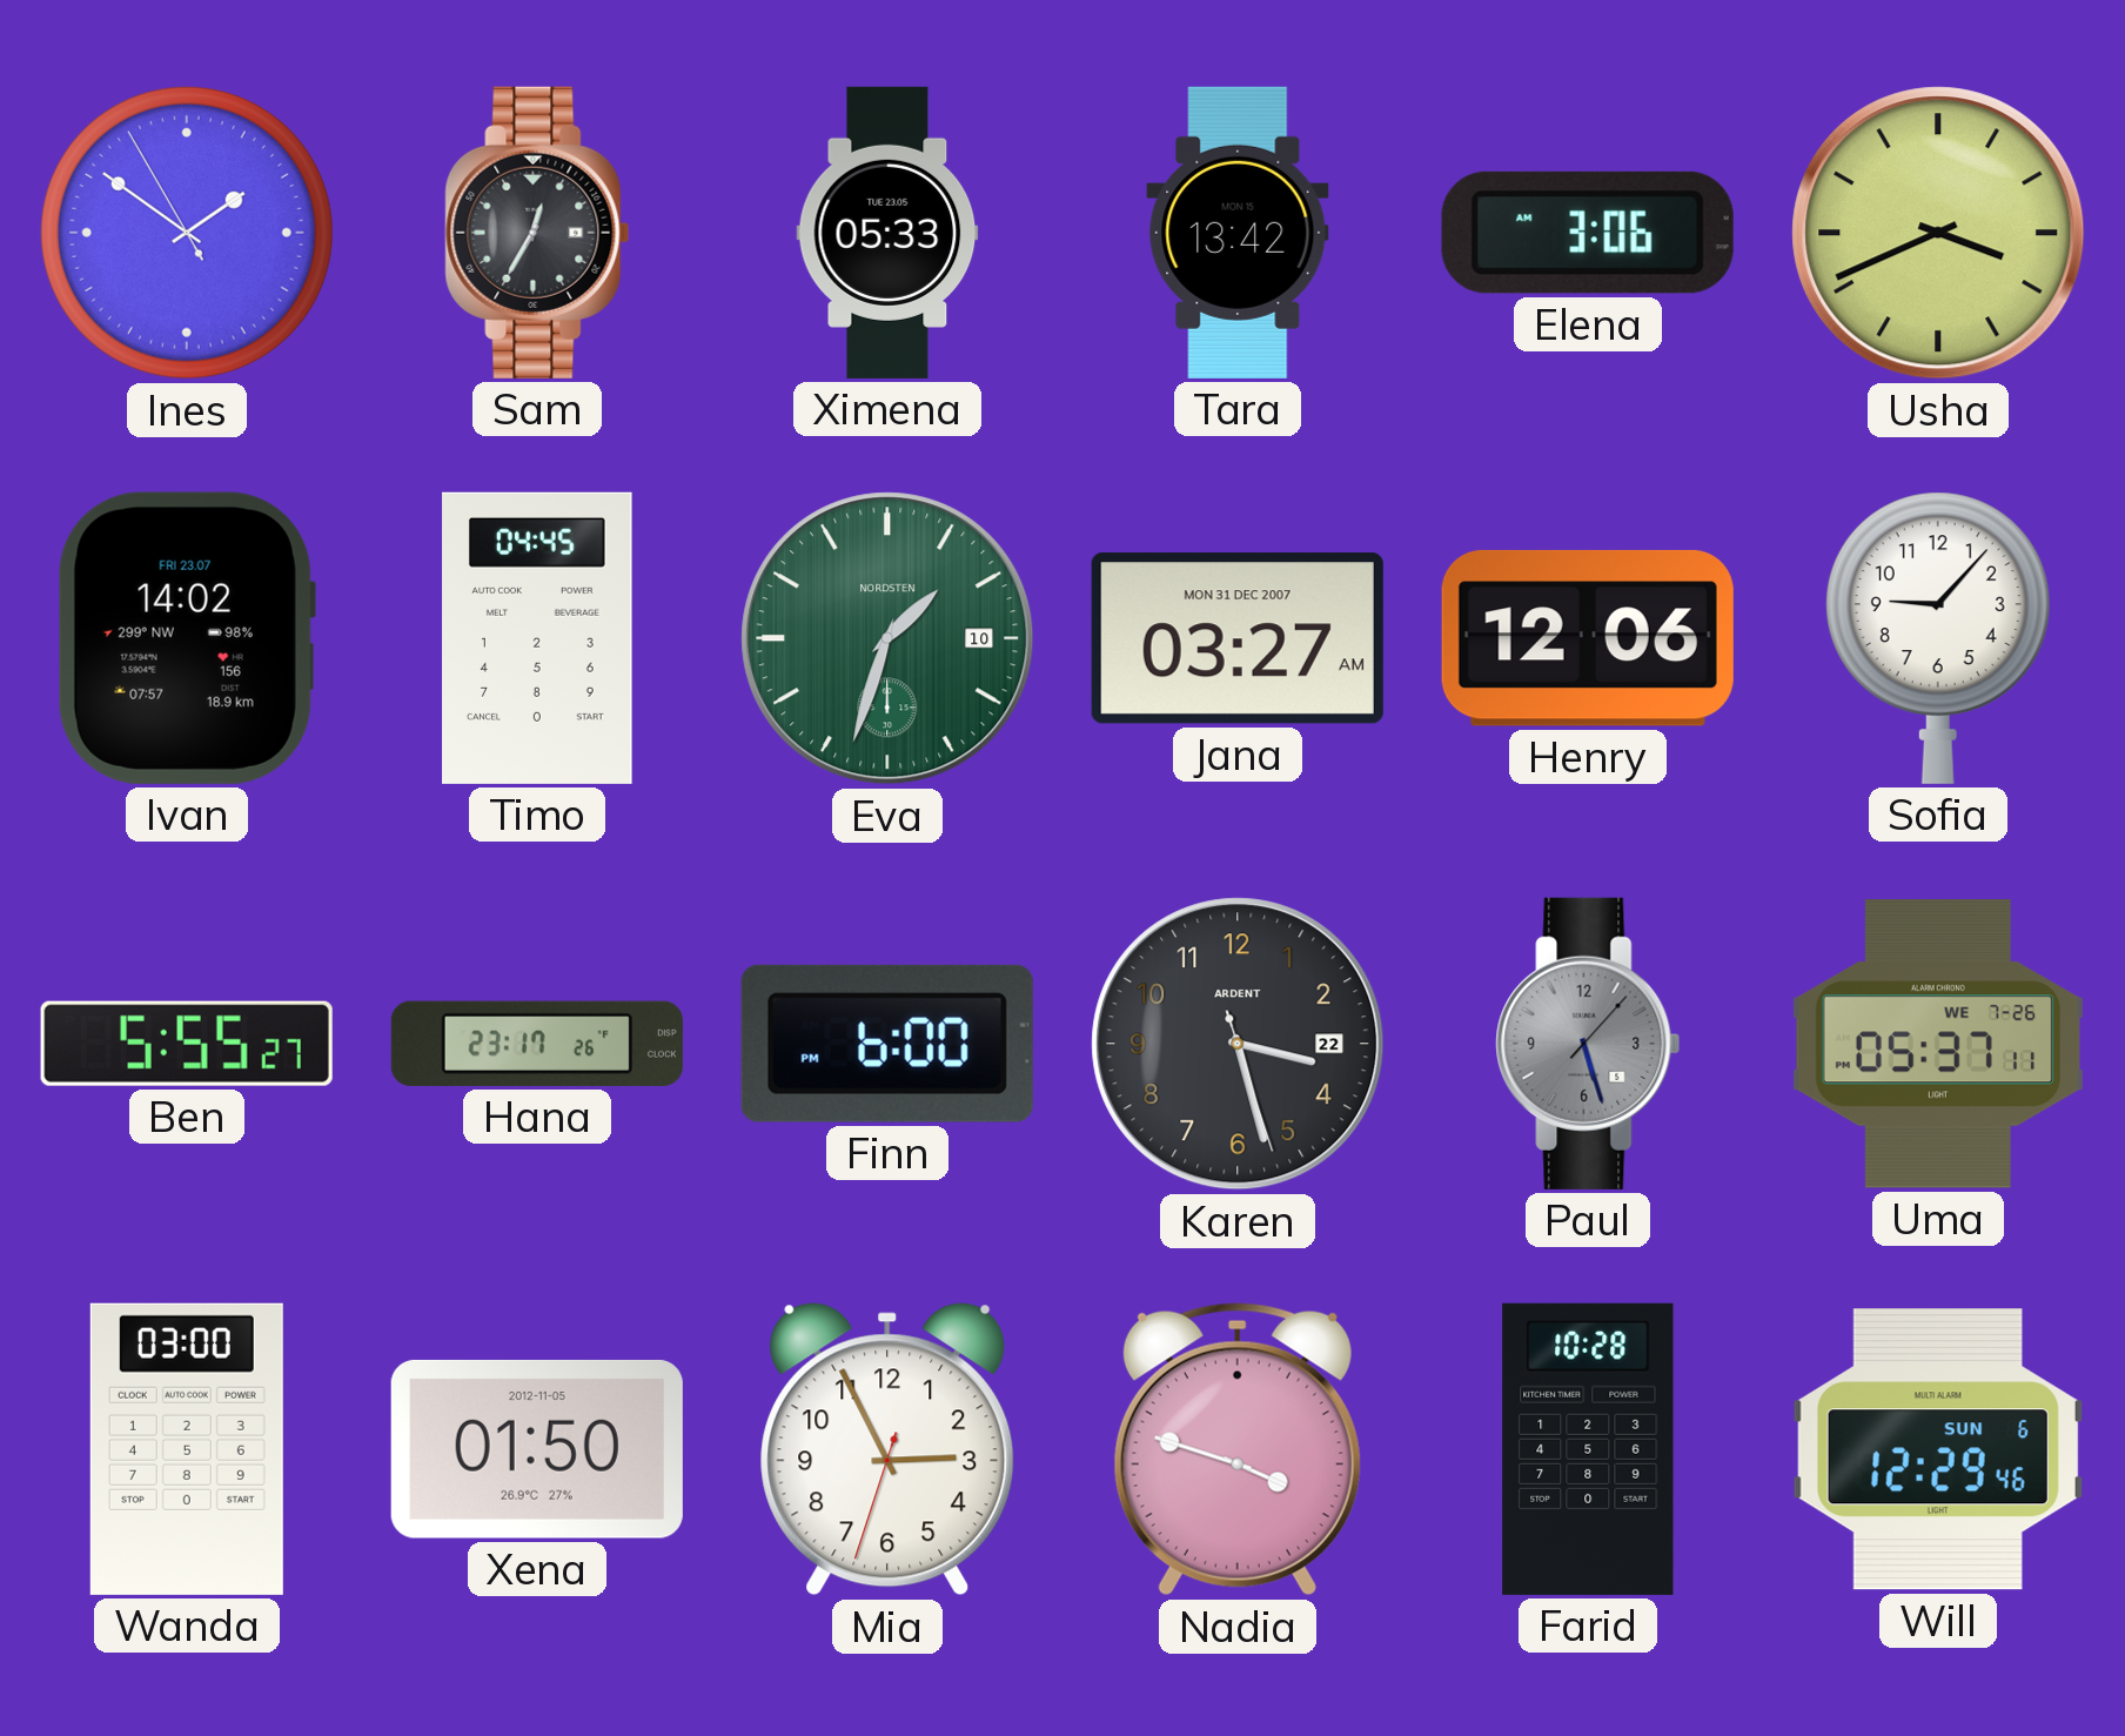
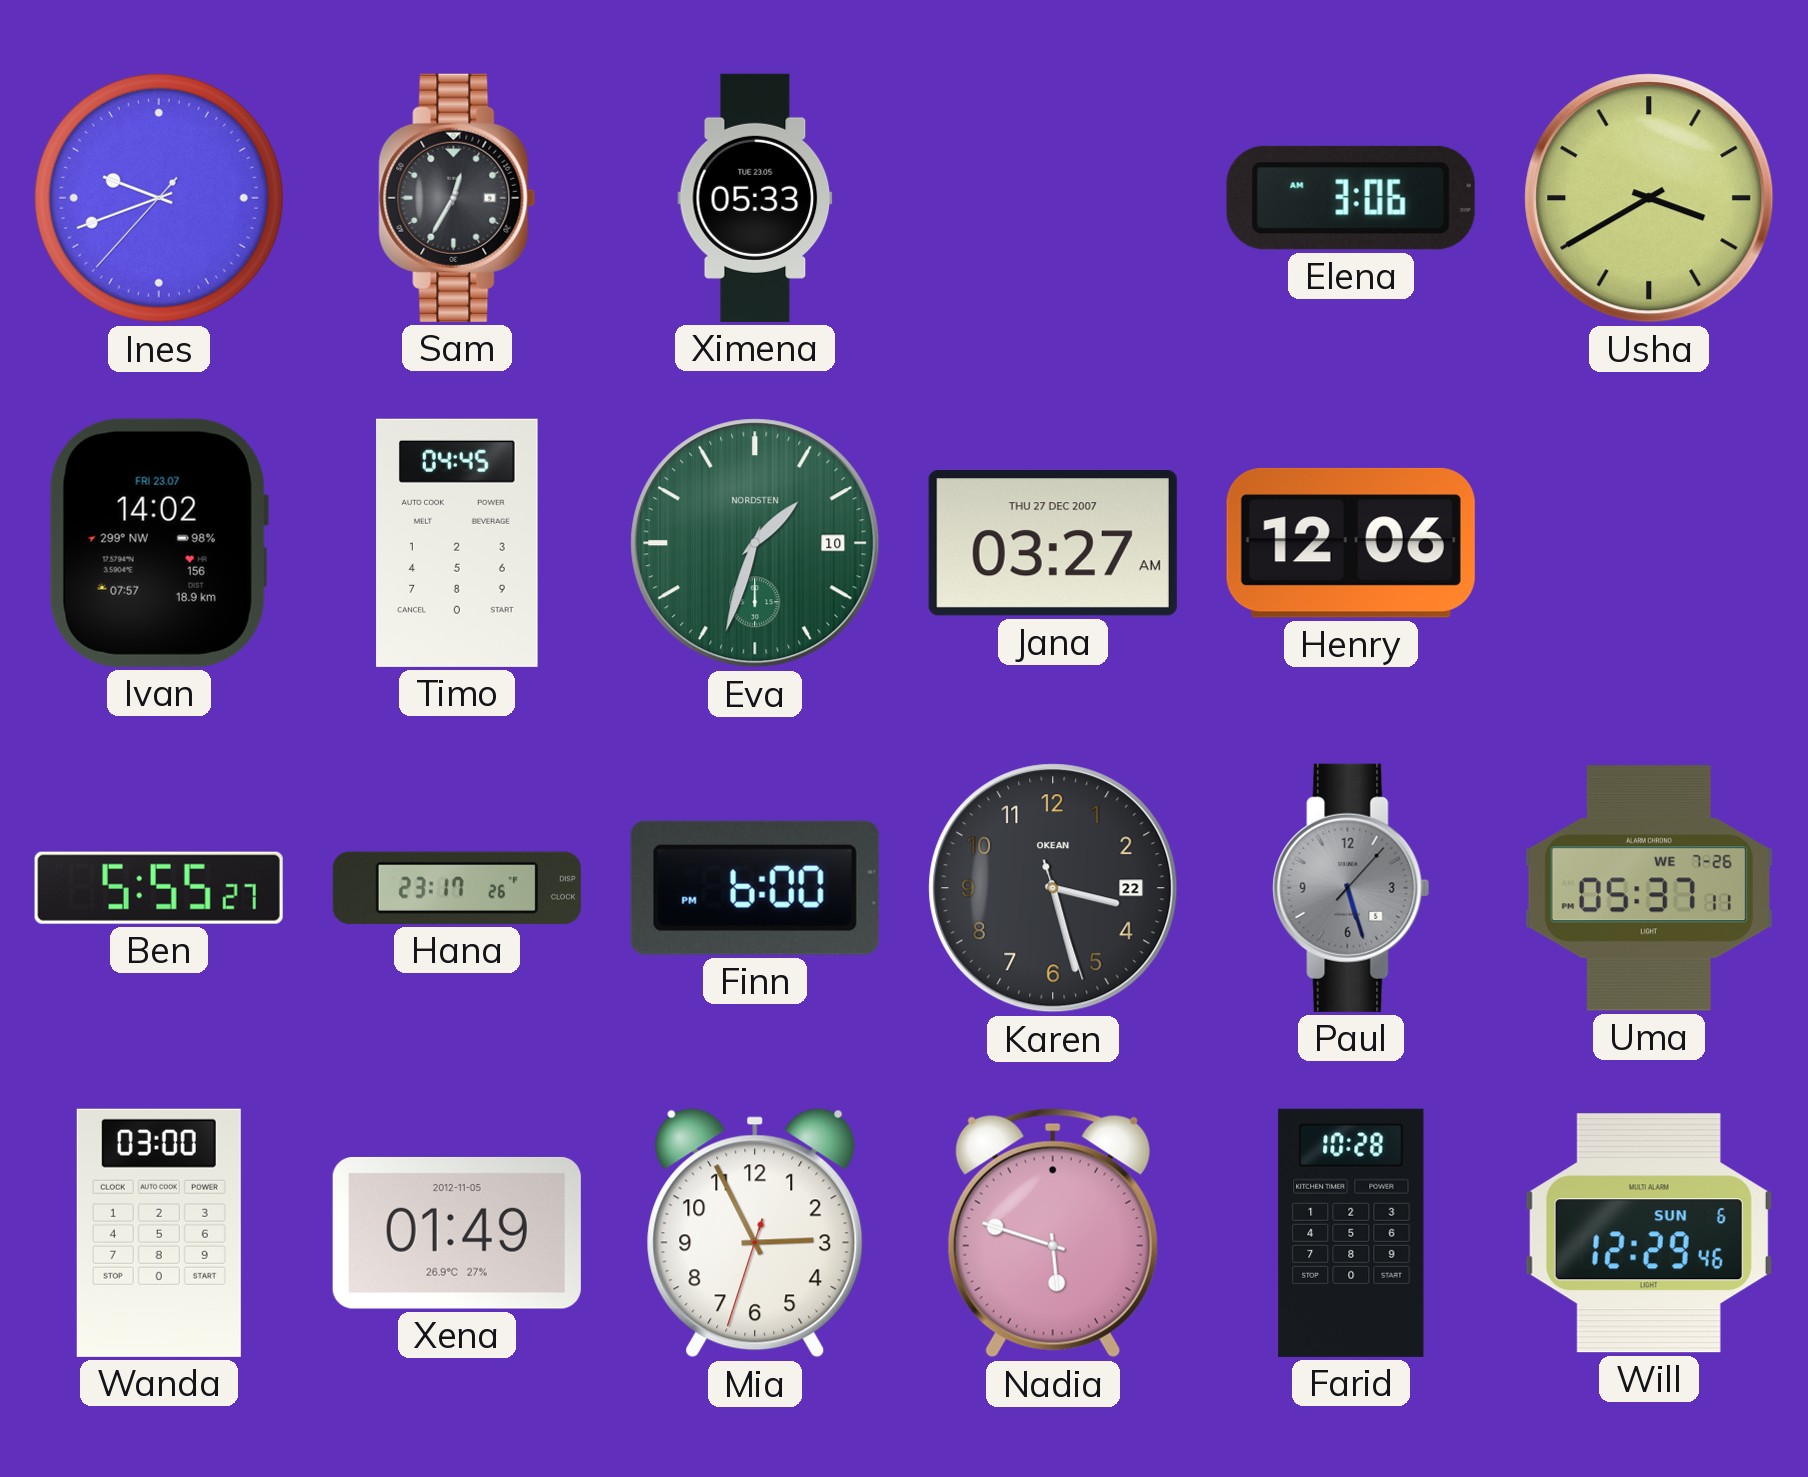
Ines: 1:50 -> 9:41
Tara: 13:42 -> none
Usha: 3:41 -> 3:40
Jana date: MON 31 DEC 2007 -> THU 27 DEC 2007
Sofia: 9:07 -> none
Karen brand: ARDENT -> OKEAN
Xena: 01:50 -> 01:49
Nadia: 3:48 -> 5:48
